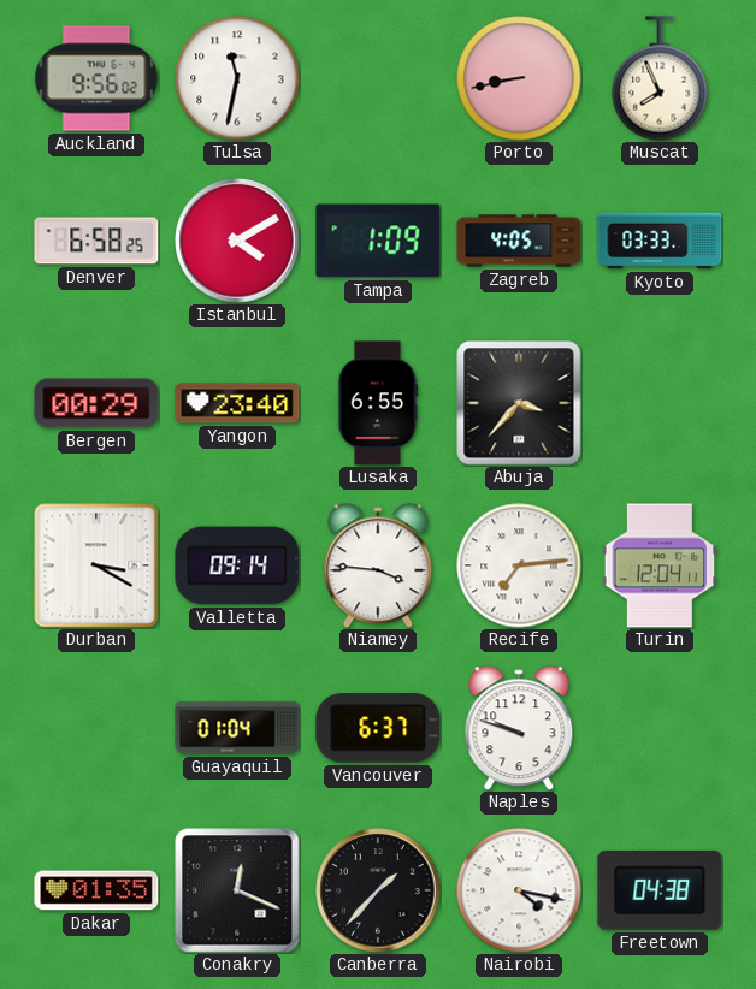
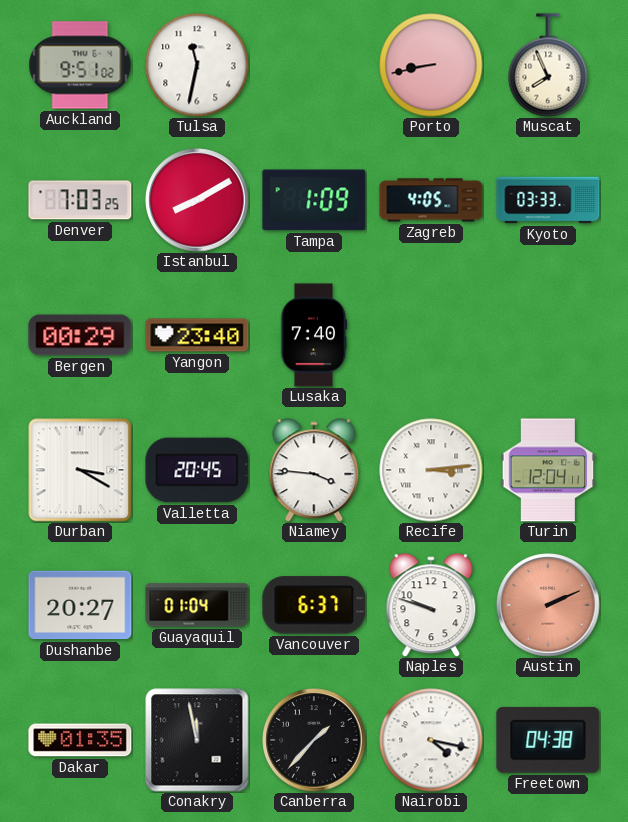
Auckland: 9:56 -> 9:51
Denver: 6:58 -> 7:03
Istanbul: 4:10 -> 8:10
Lusaka: 6:55 -> 7:40
Abuja: 3:37 -> none
Valletta: 09:14 -> 20:45
Recife: 7:14 -> 3:14
Dushanbe: none -> 20:27
Austin: none -> 2:11
Conakry: 12:19 -> 11:58
